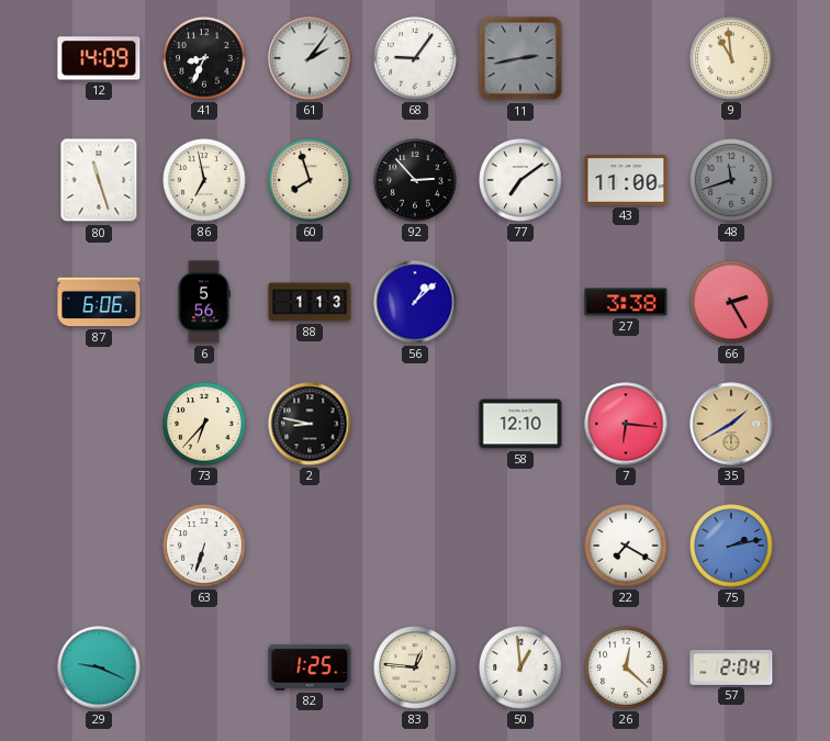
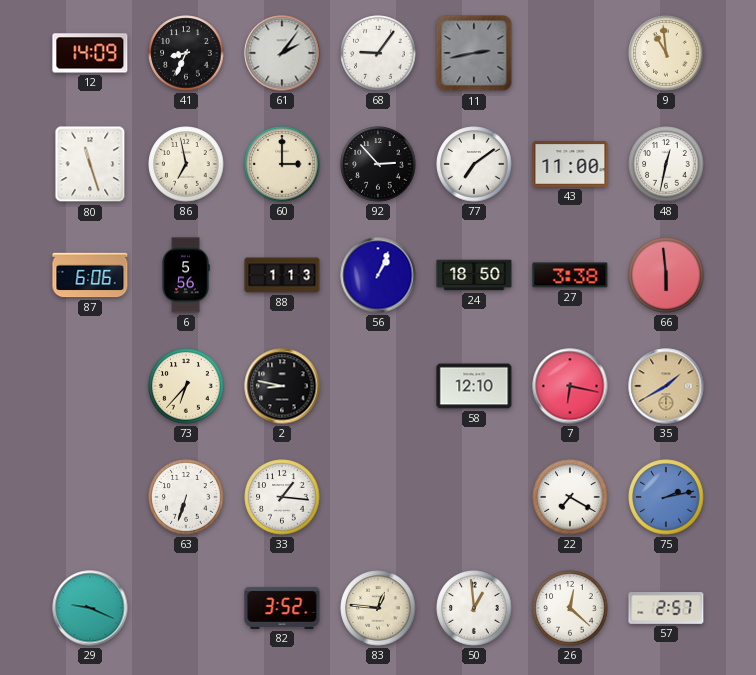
60: 7:57 -> 3:00
48: 11:42 -> 12:32
48 dial: grey -> white
56: 1:08 -> 1:04
24: none -> 18:50
66: 2:25 -> 5:59
7: 6:16 -> 6:17
33: none -> 1:16
82: 1:25 -> 3:52
57: 2:04 -> 2:57
